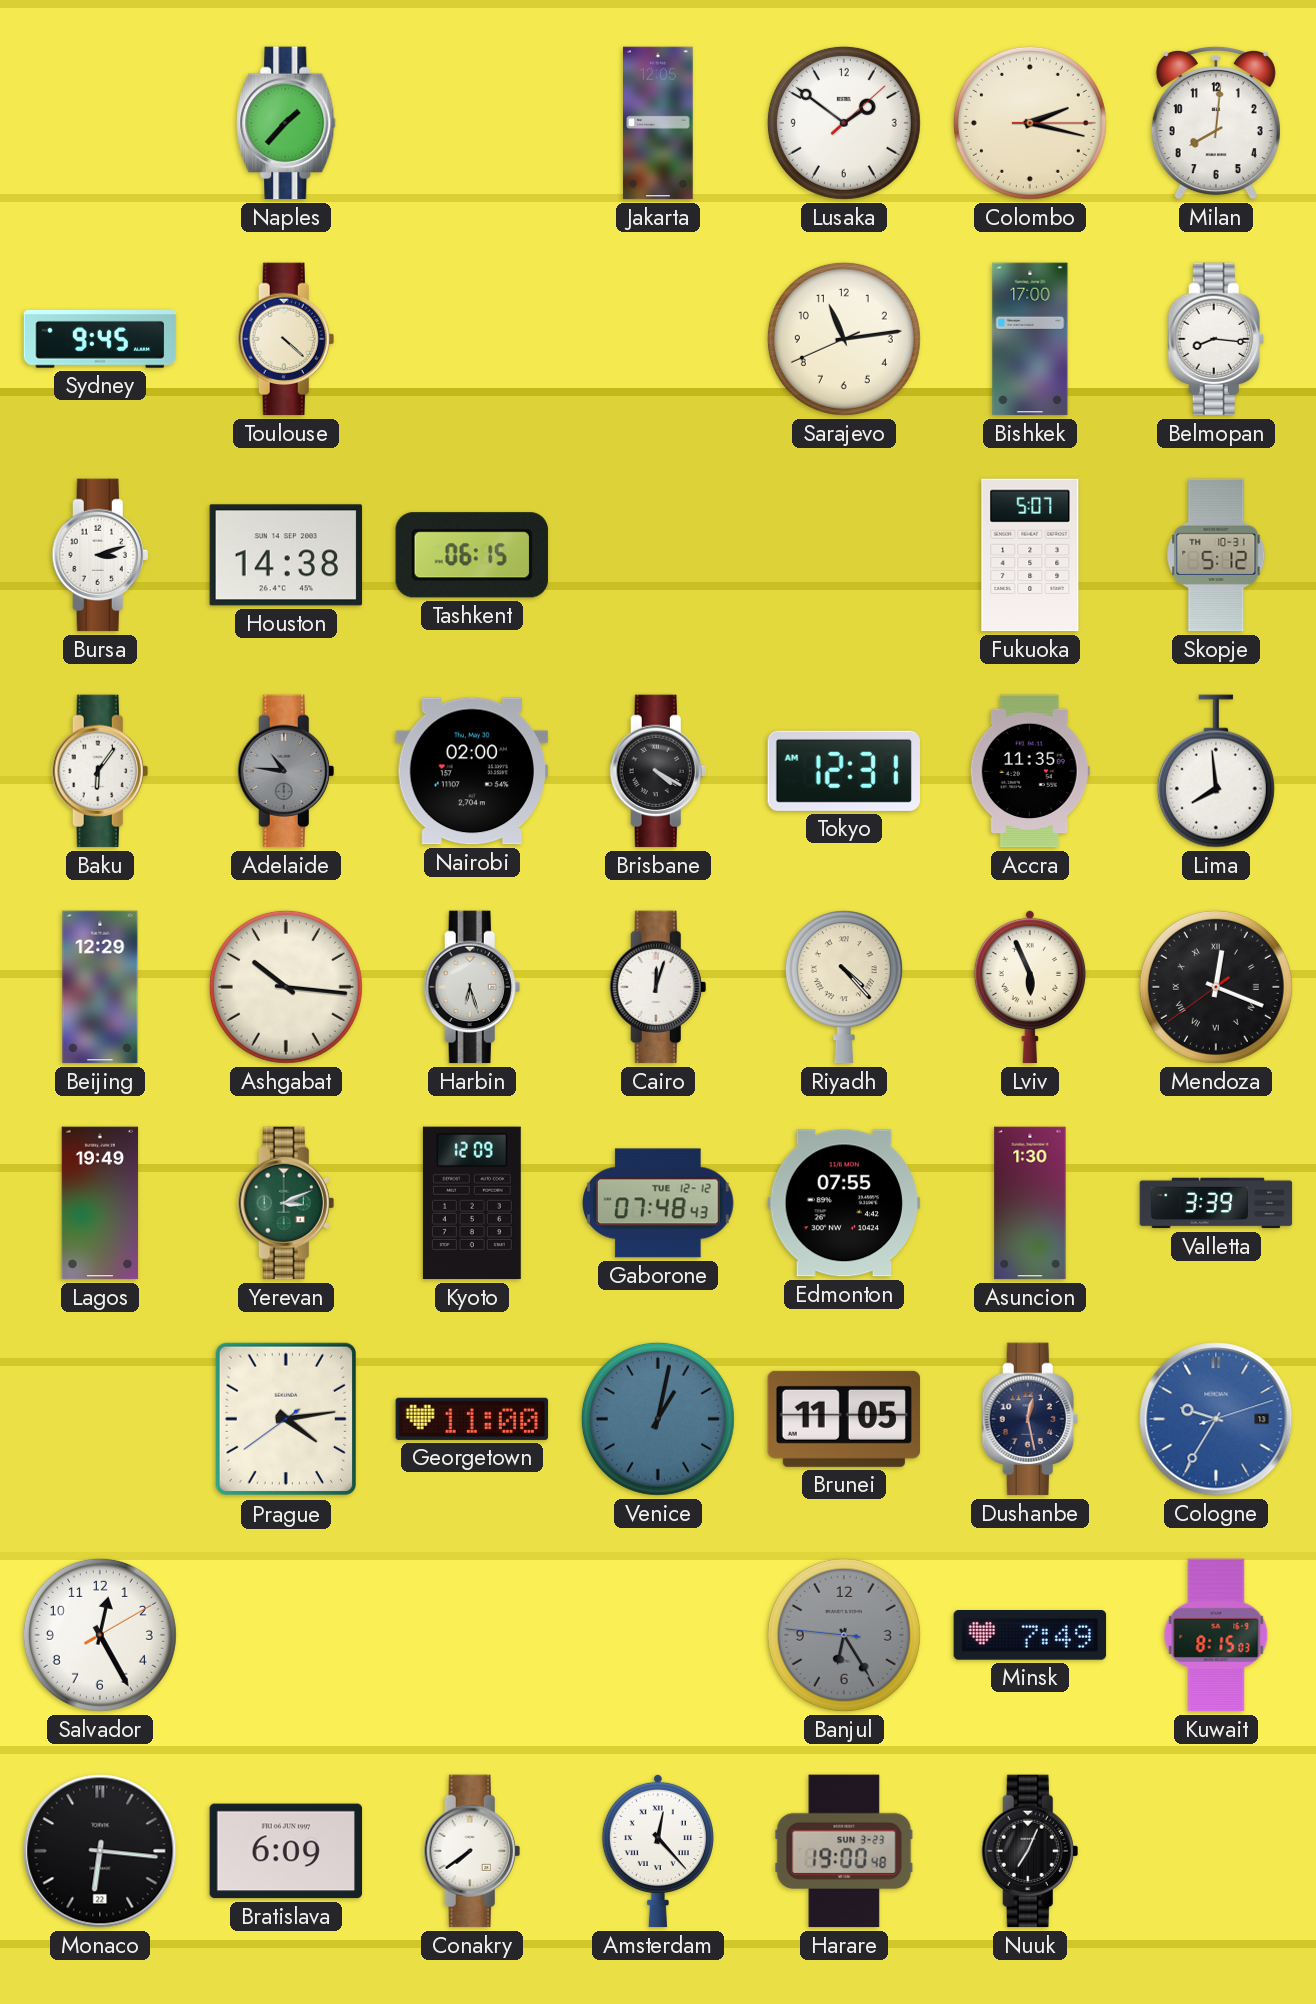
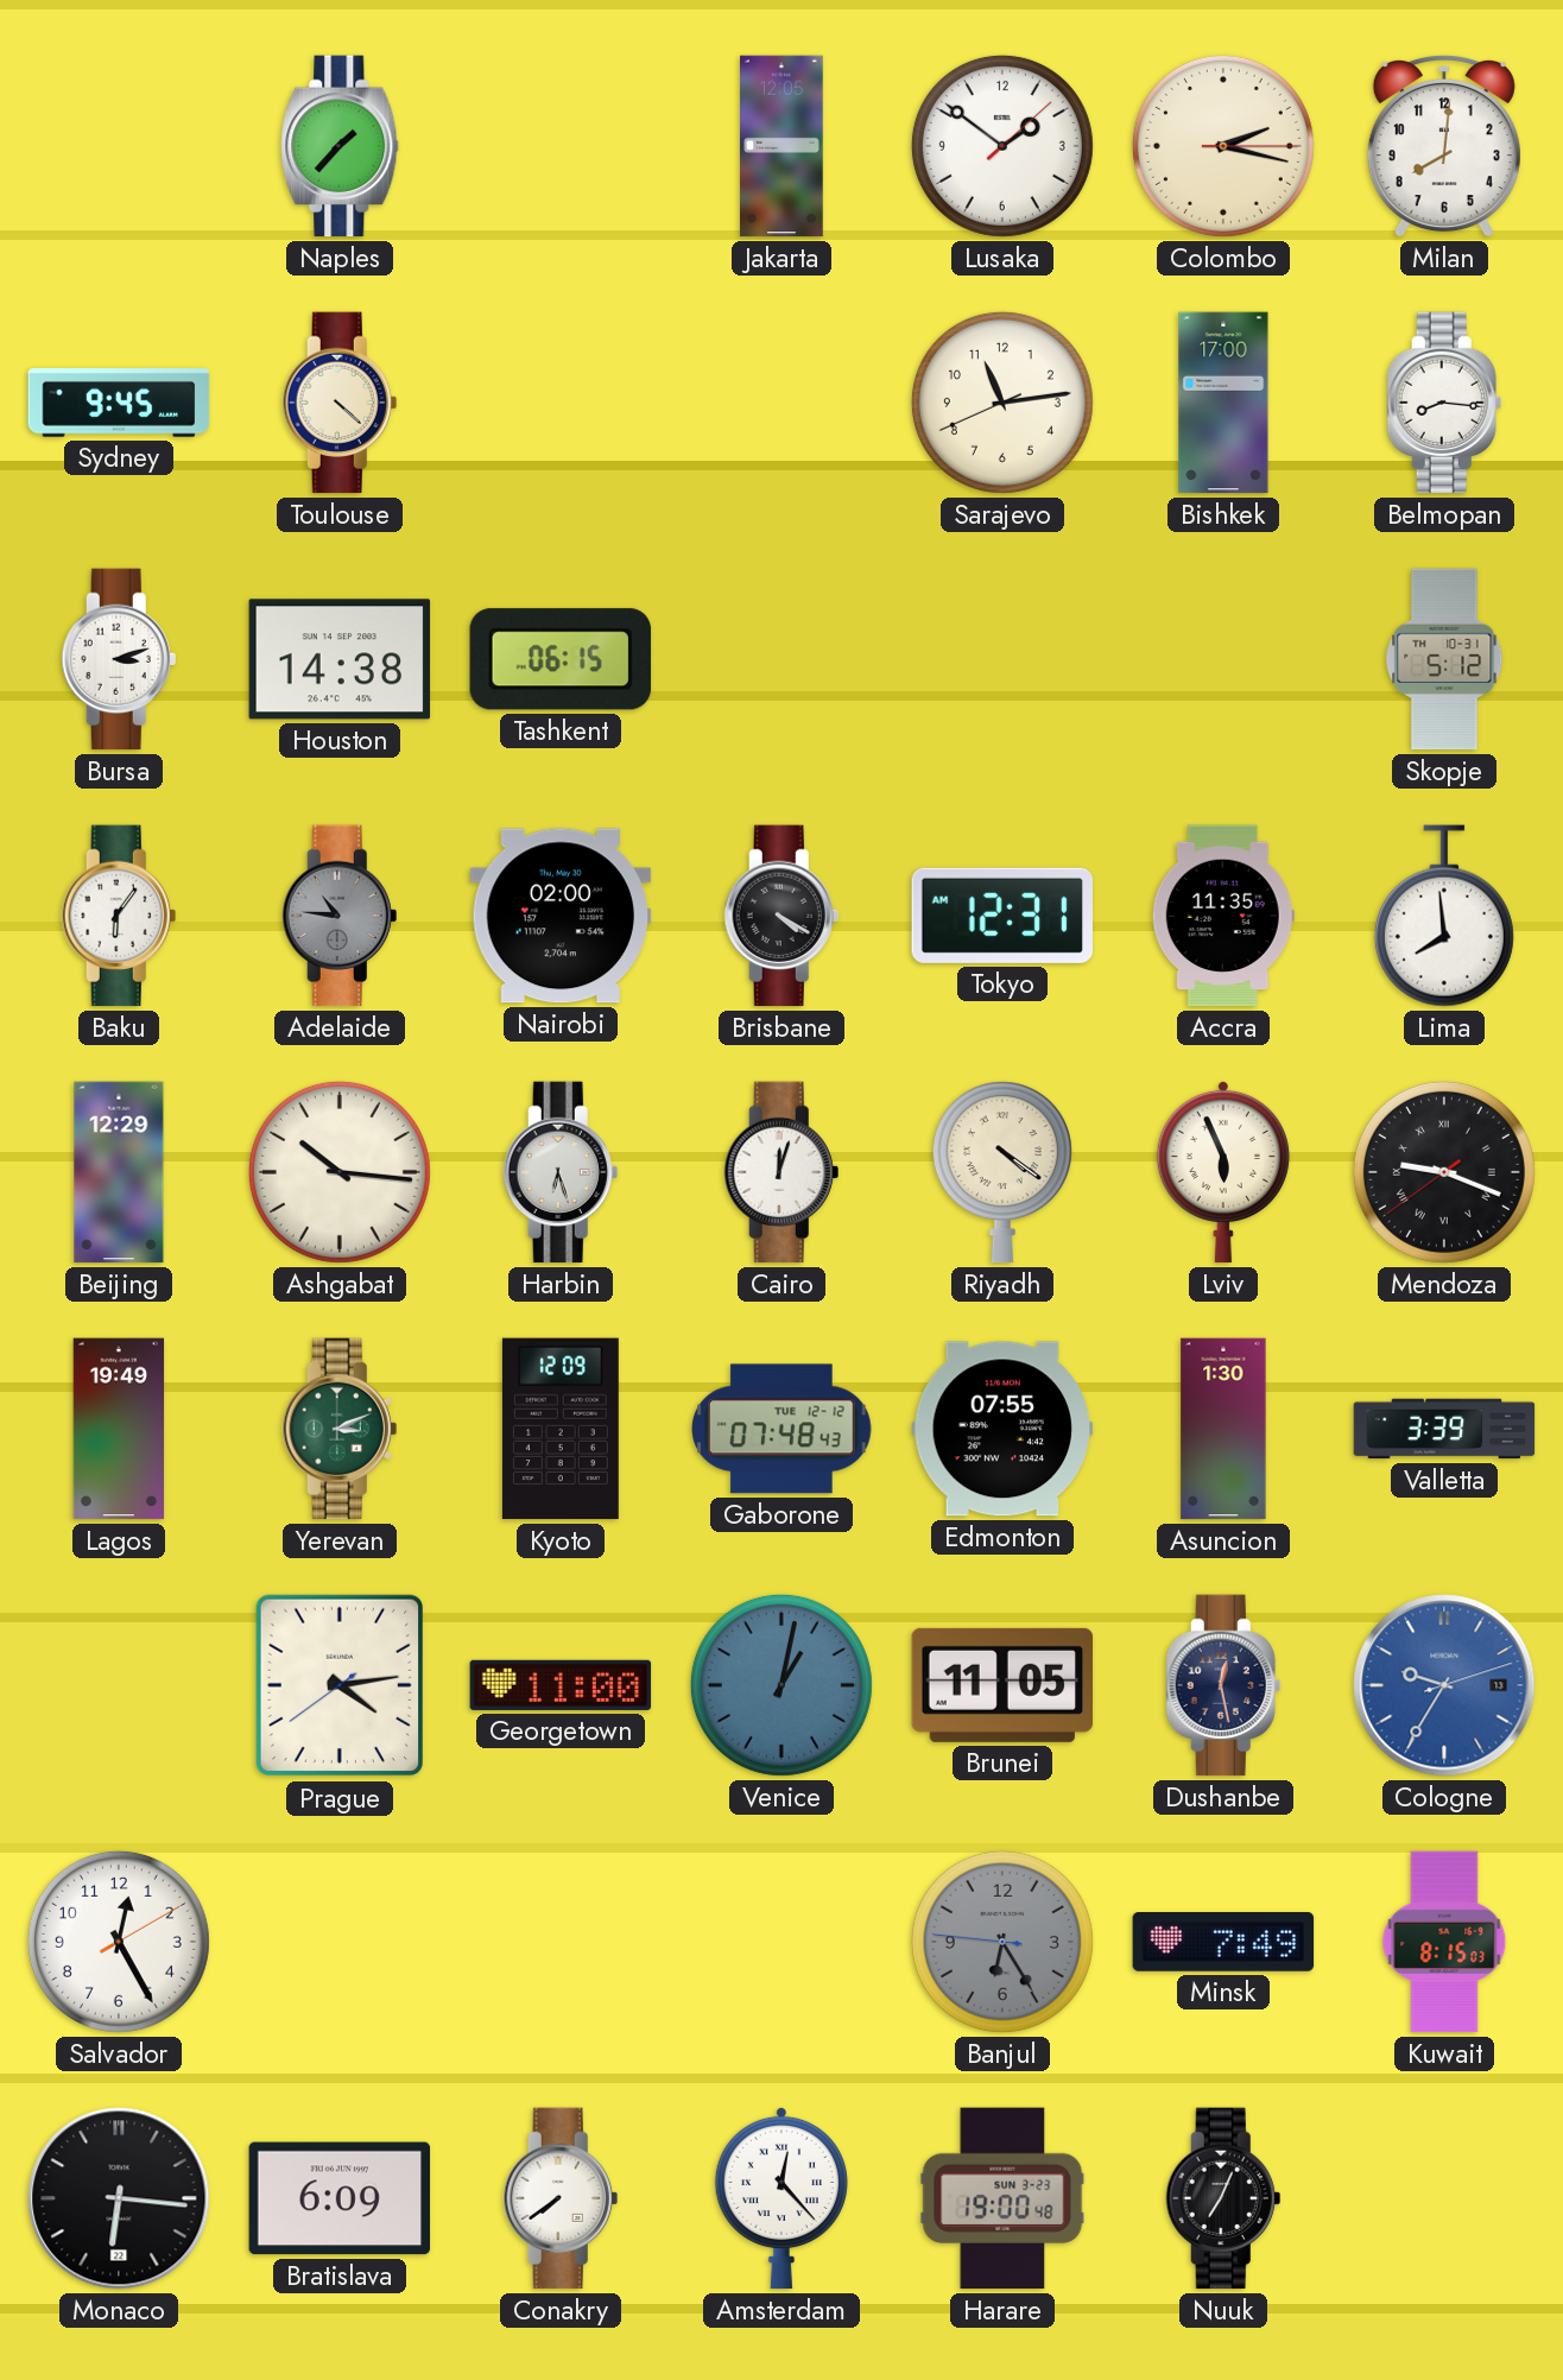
Fukuoka: 5:07 -> none
Riyadh: 4:23 -> 4:21
Mendoza: 12:18 -> 9:18
